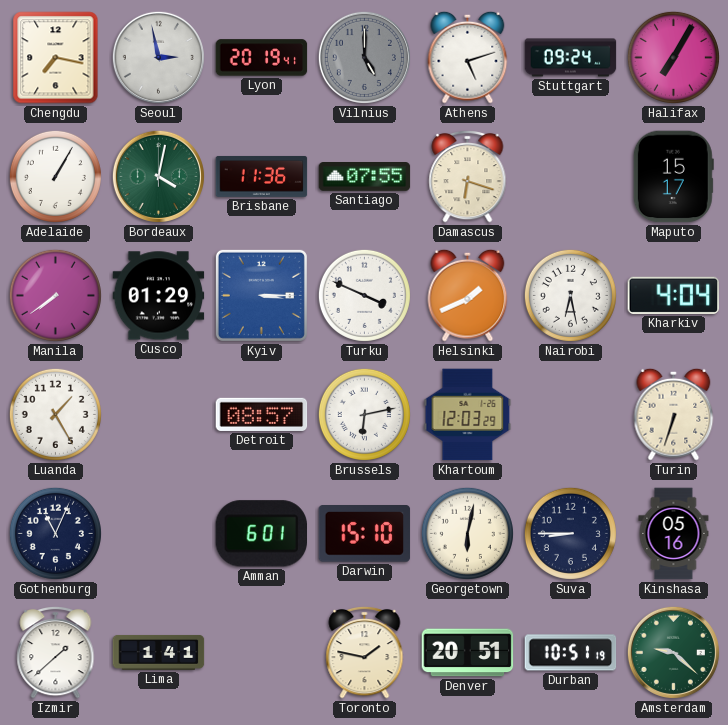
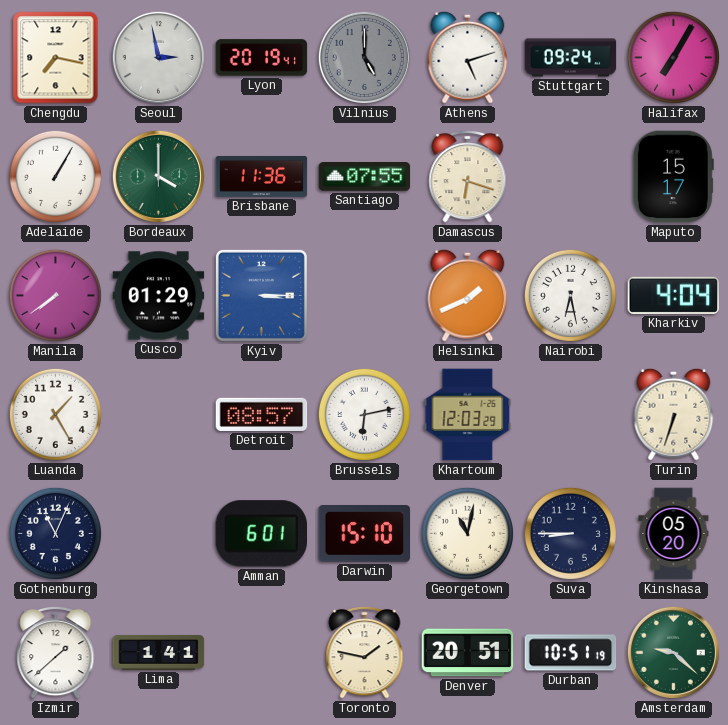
Bordeaux: 4:02 -> 4:00
Turku: 3:49 -> none
Georgetown: 6:02 -> 11:02
Kinshasa: 05:16 -> 05:20
